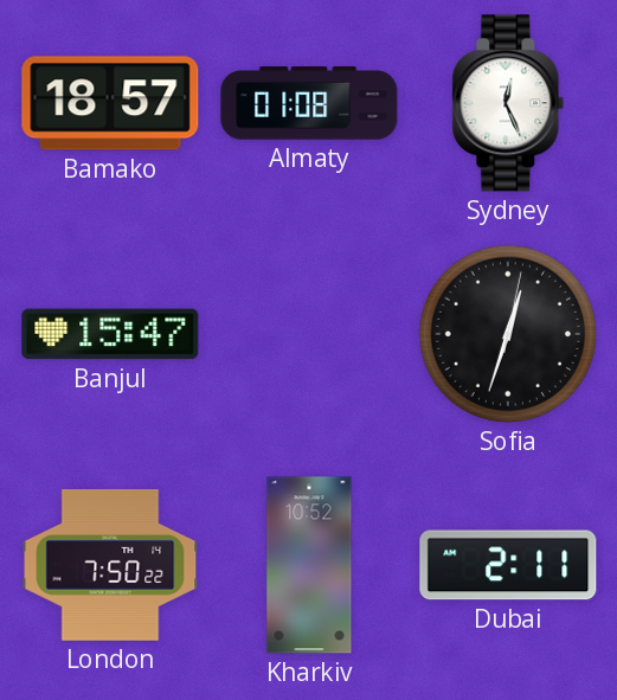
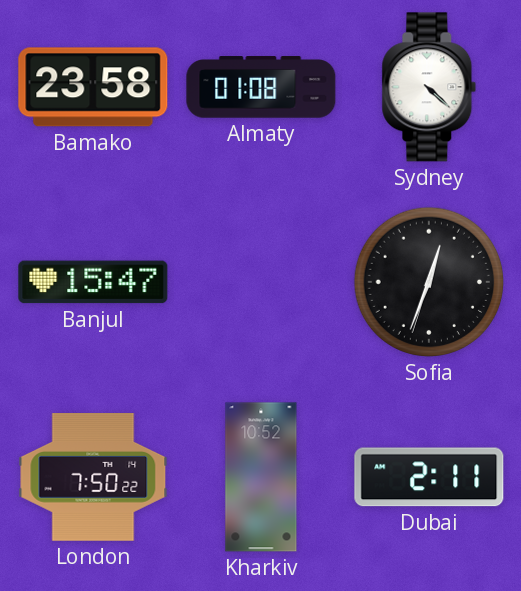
Bamako: 18:57 -> 23:58
Sydney: 12:26 -> 4:22
Sofia: 12:33:02 -> 12:33:33
